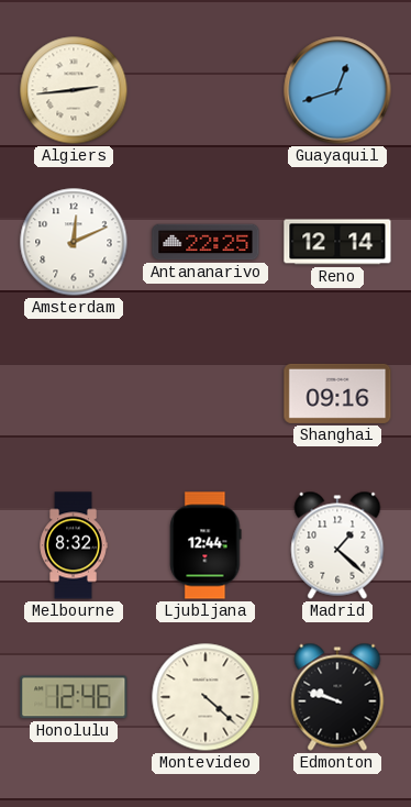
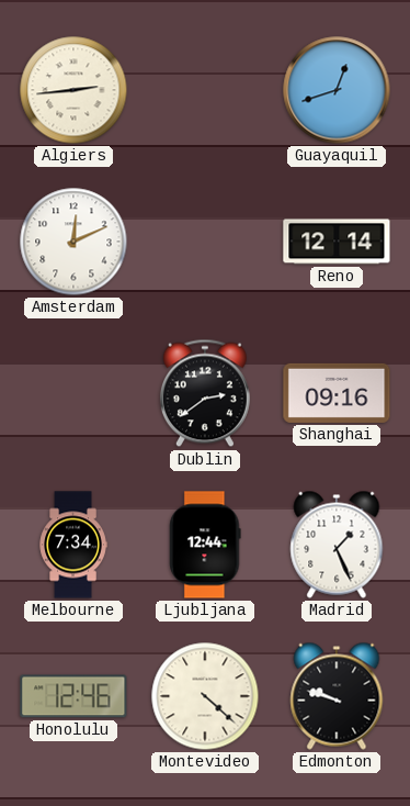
Antananarivo: 22:25 -> none
Dublin: none -> 2:39
Melbourne: 8:32 -> 7:34
Madrid: 1:22 -> 1:26
